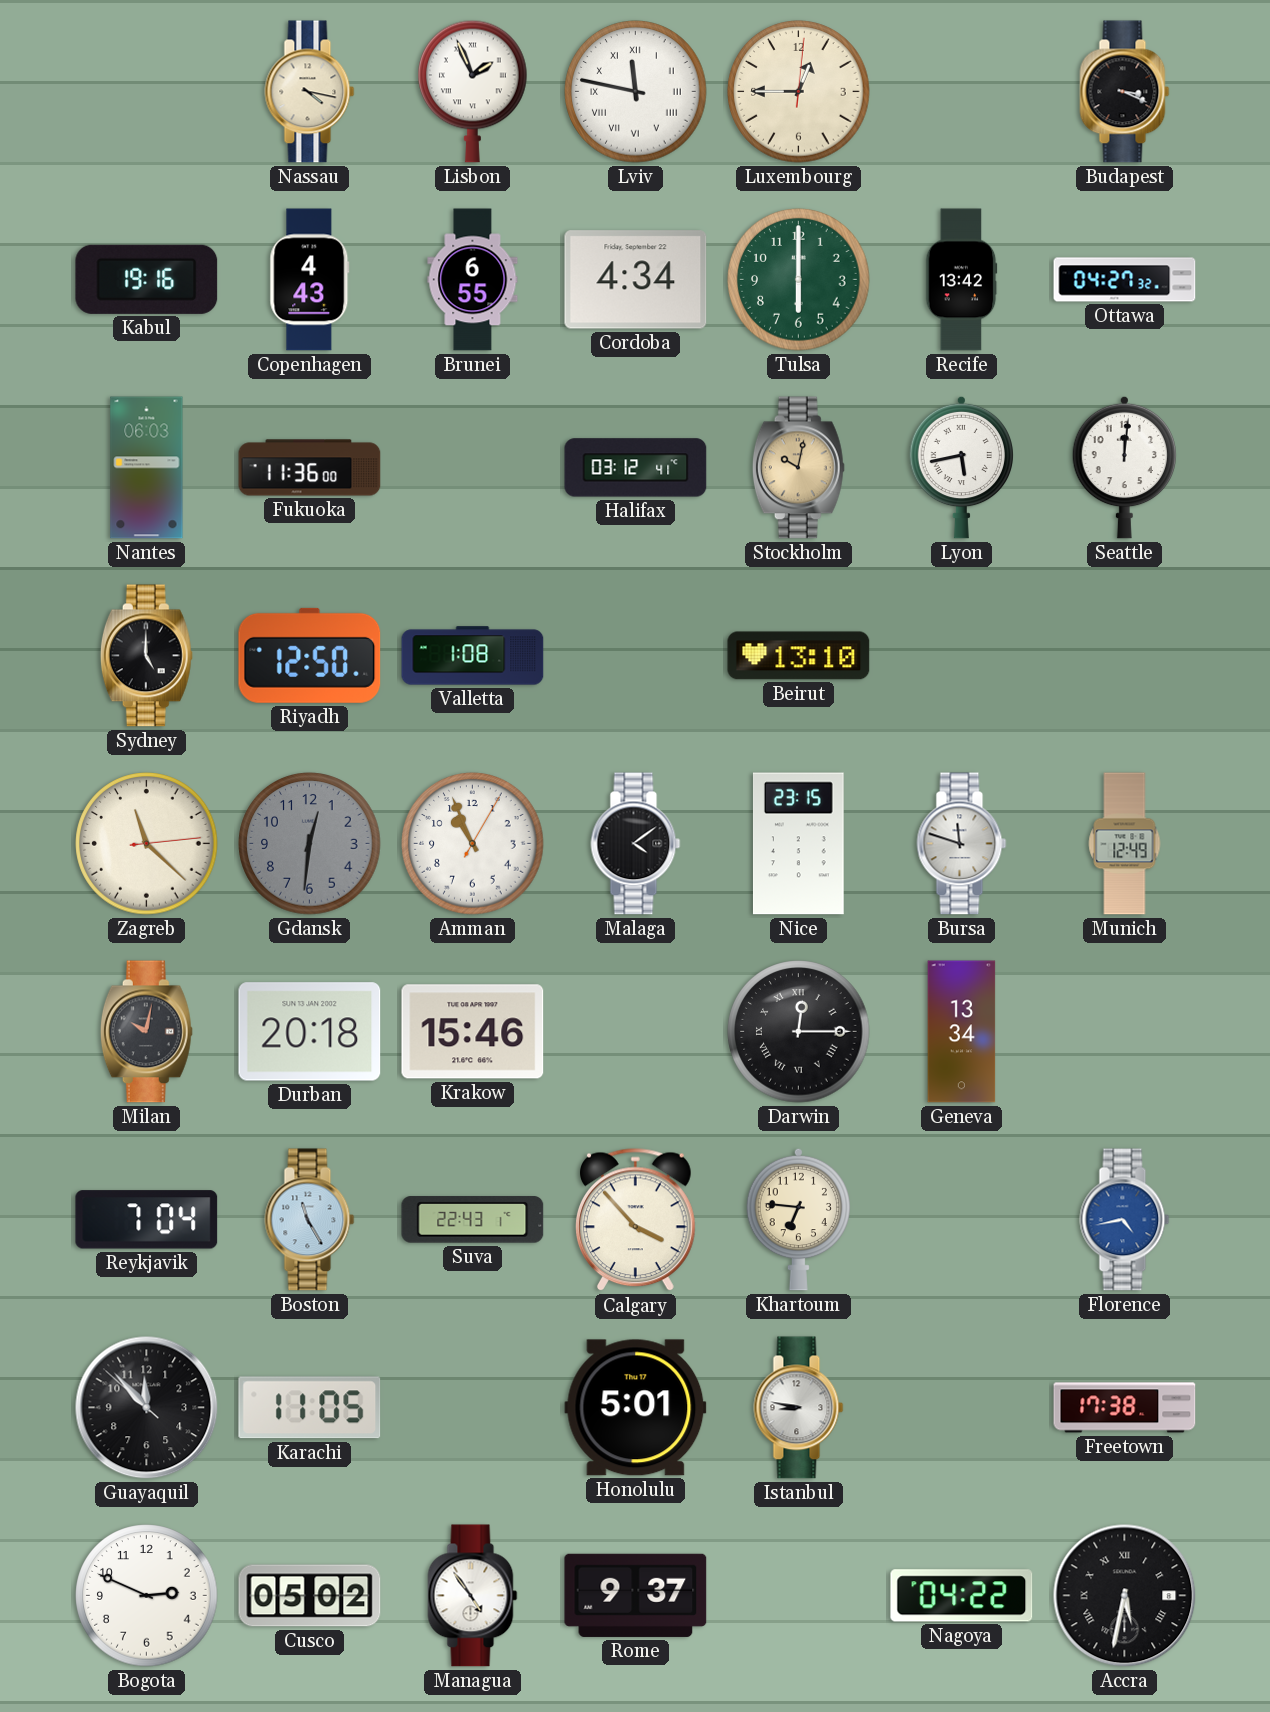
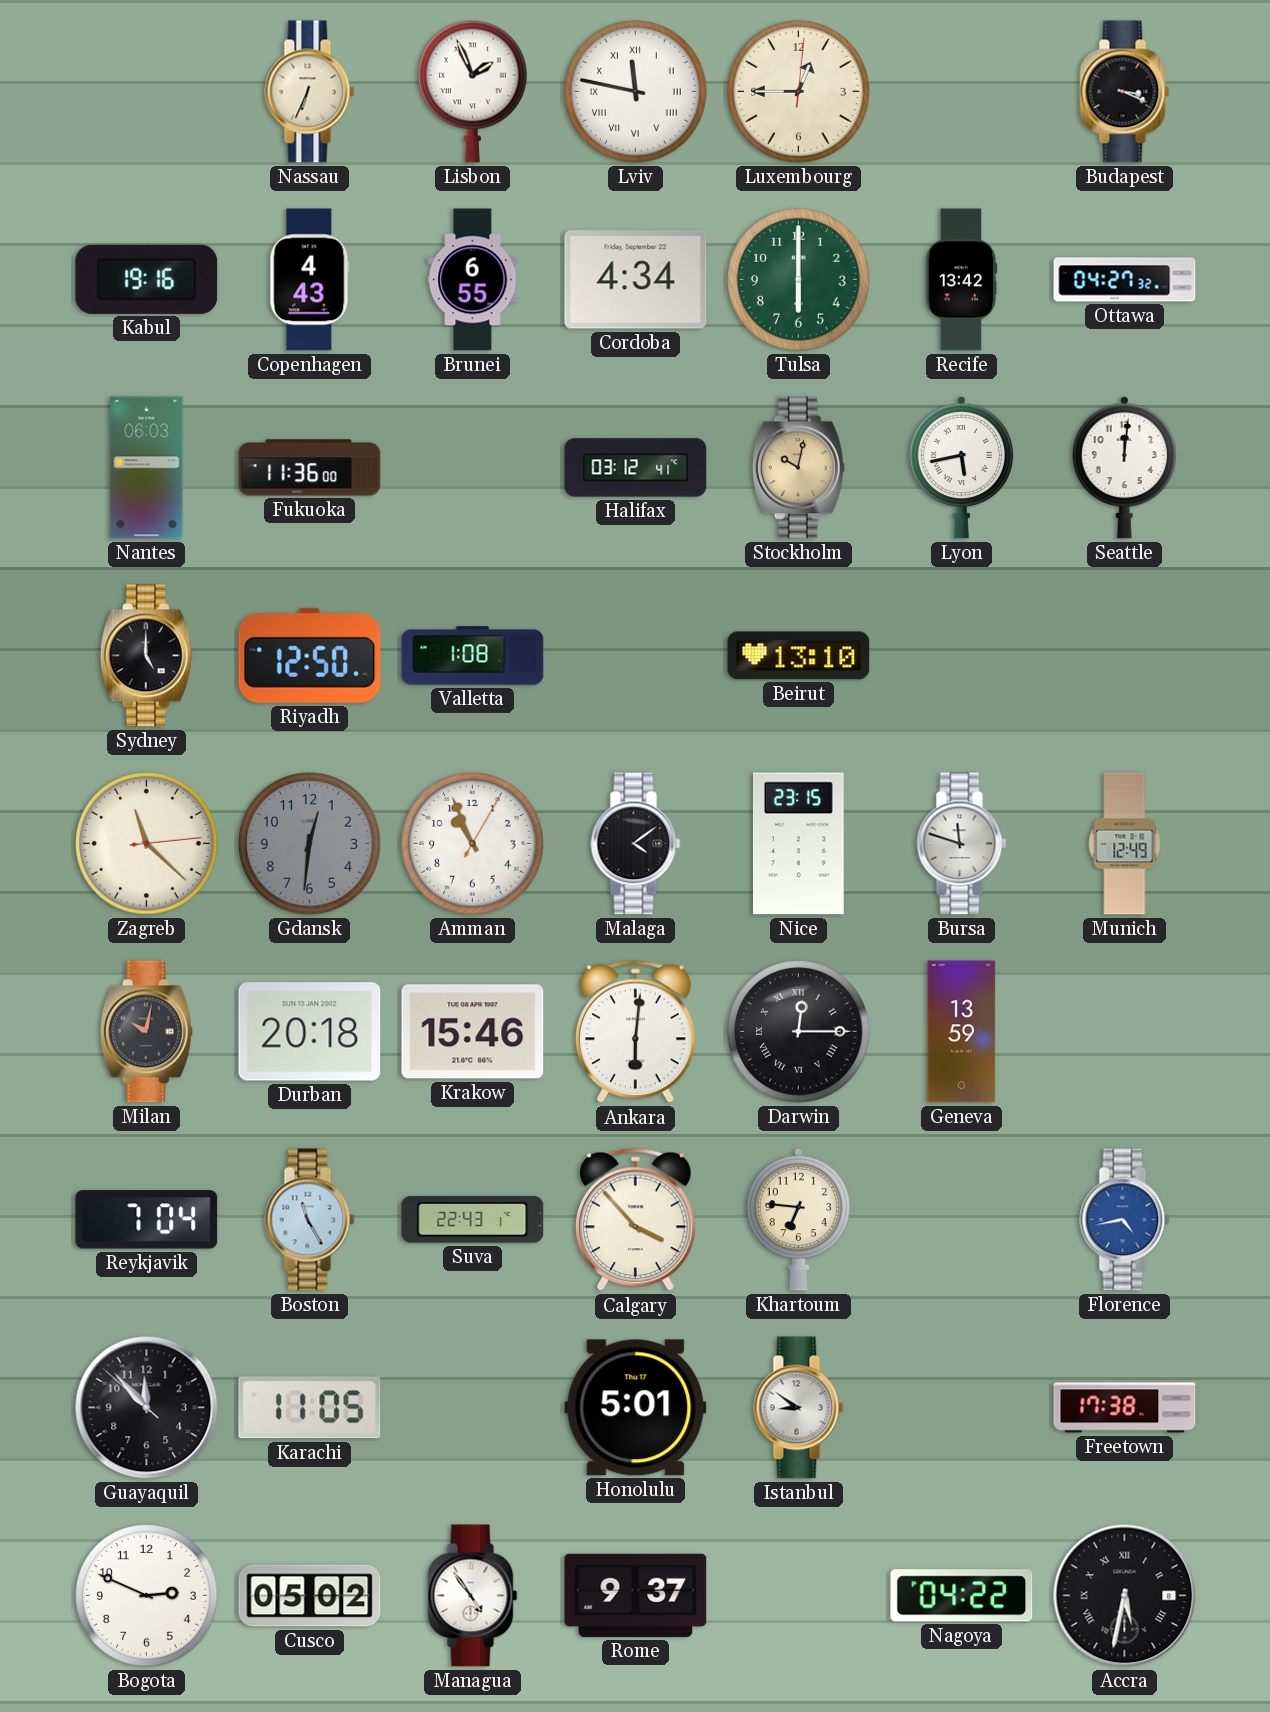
Nassau: 4:17 -> 6:34
Ankara: none -> 6:01
Geneva: 13:34 -> 13:59
Istanbul: 8:47 -> 8:51
